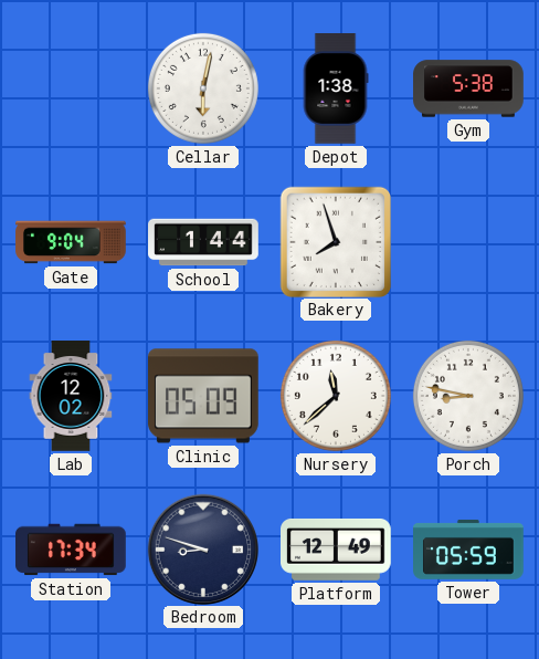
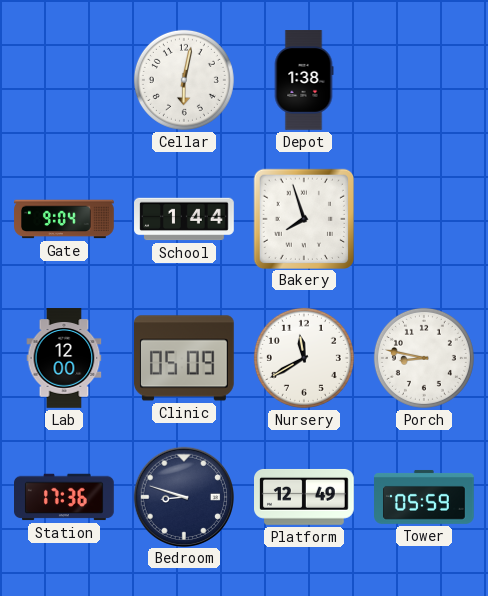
Gym: 5:38 -> none
Lab: 12:02 -> 12:00
Nursery: 11:38 -> 11:40
Station: 17:34 -> 17:36
